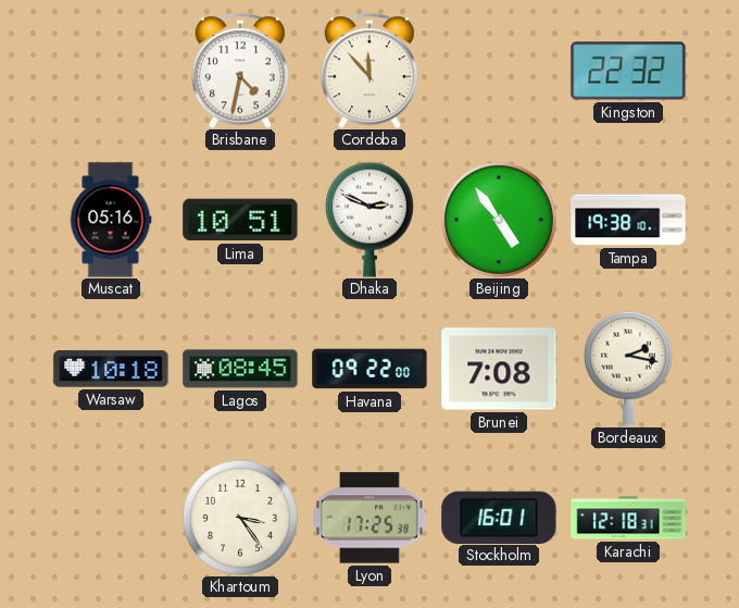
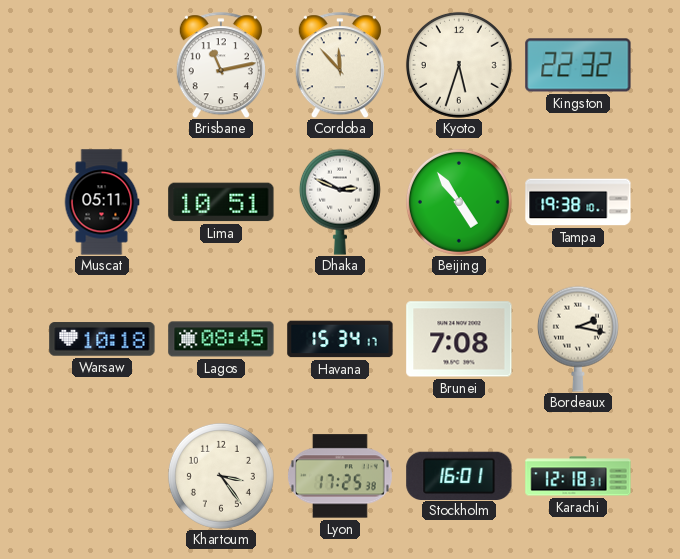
Brisbane: 4:32 -> 11:13
Kyoto: none -> 5:33
Muscat: 05:16 -> 05:11
Havana: 09:22 -> 15:34
